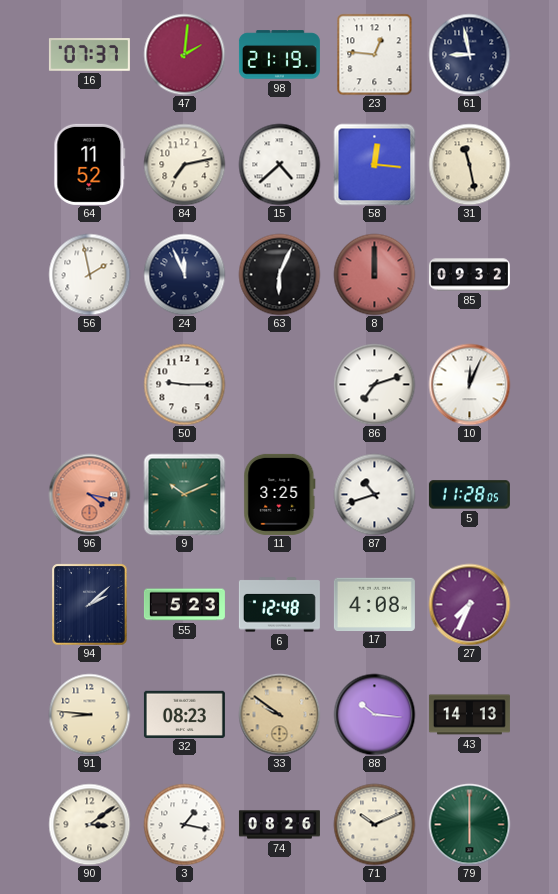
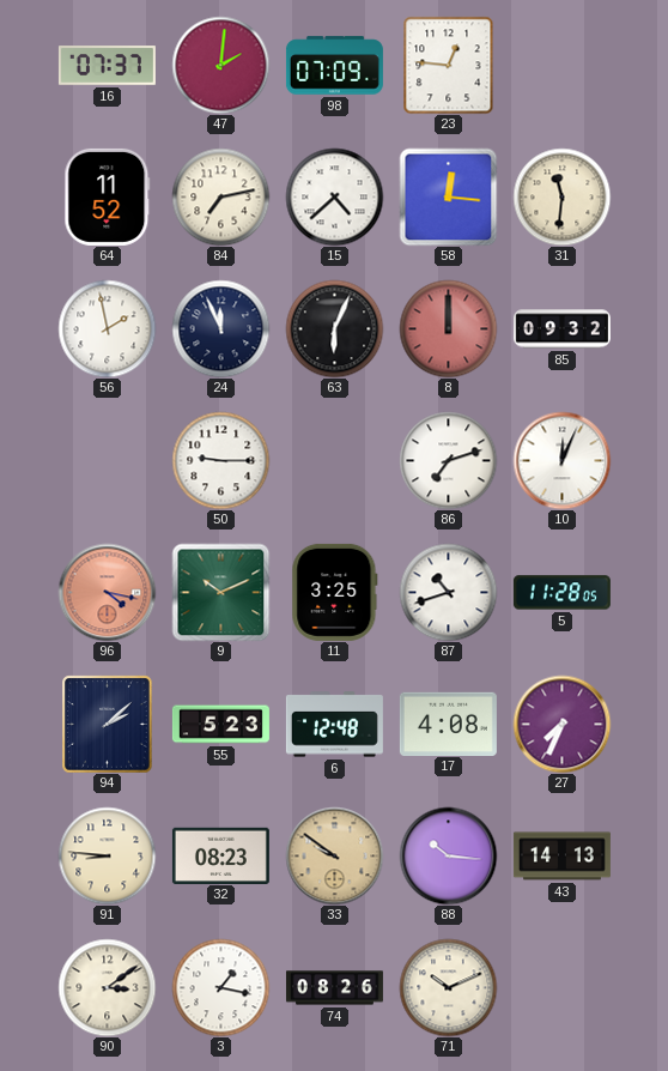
98: 21:19 -> 07:09
61: 8:58 -> none
31: 11:28 -> 11:31
79: 6:00 -> none
